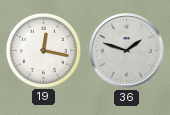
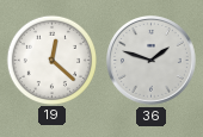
19: 12:17 -> 12:22
